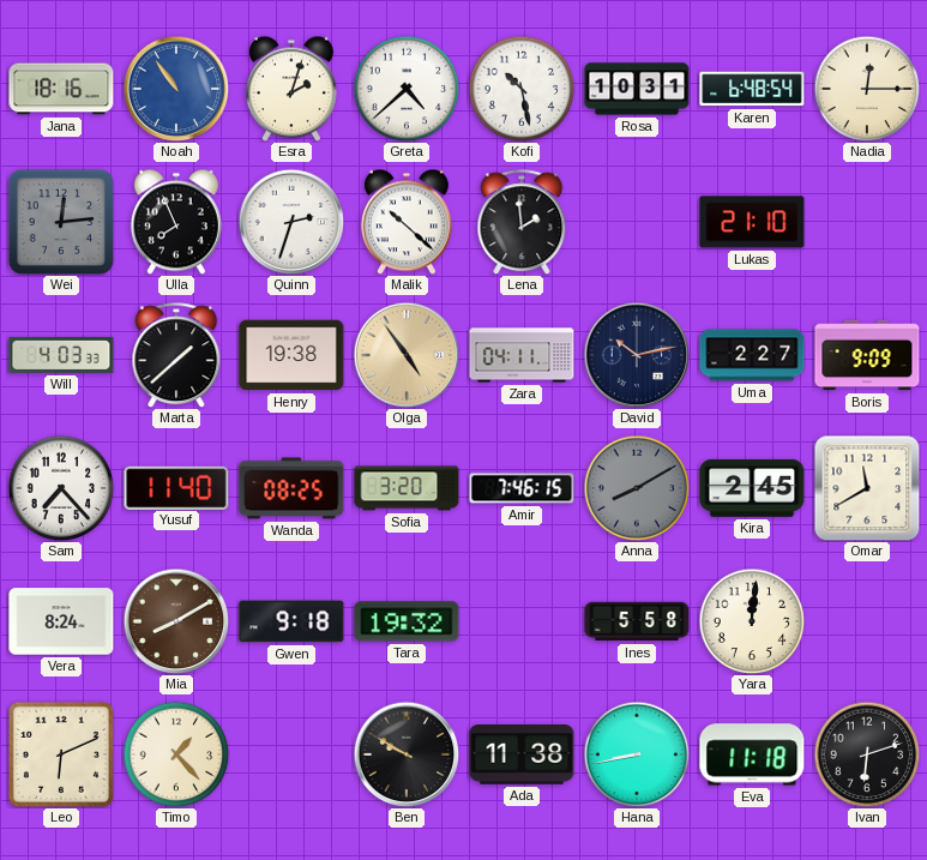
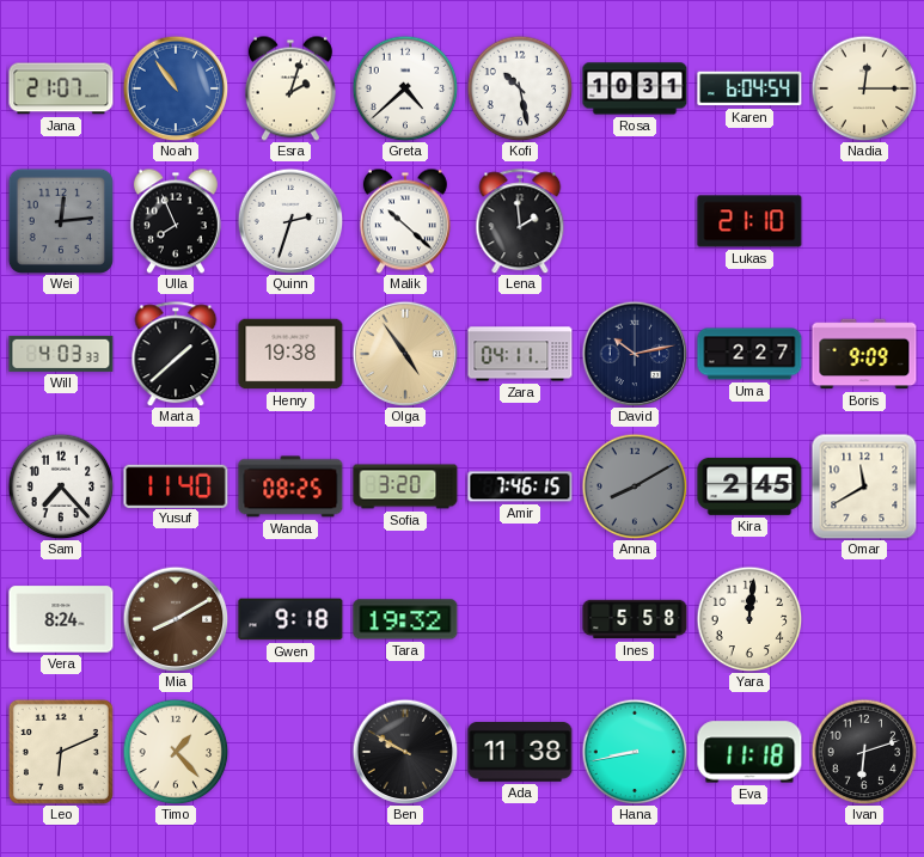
Jana: 18:16 -> 21:07
Karen: 6:48 -> 6:04
